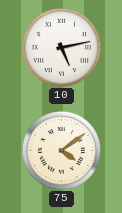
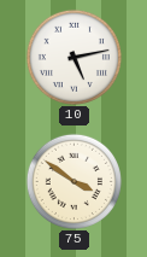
75: 4:09 -> 3:51
